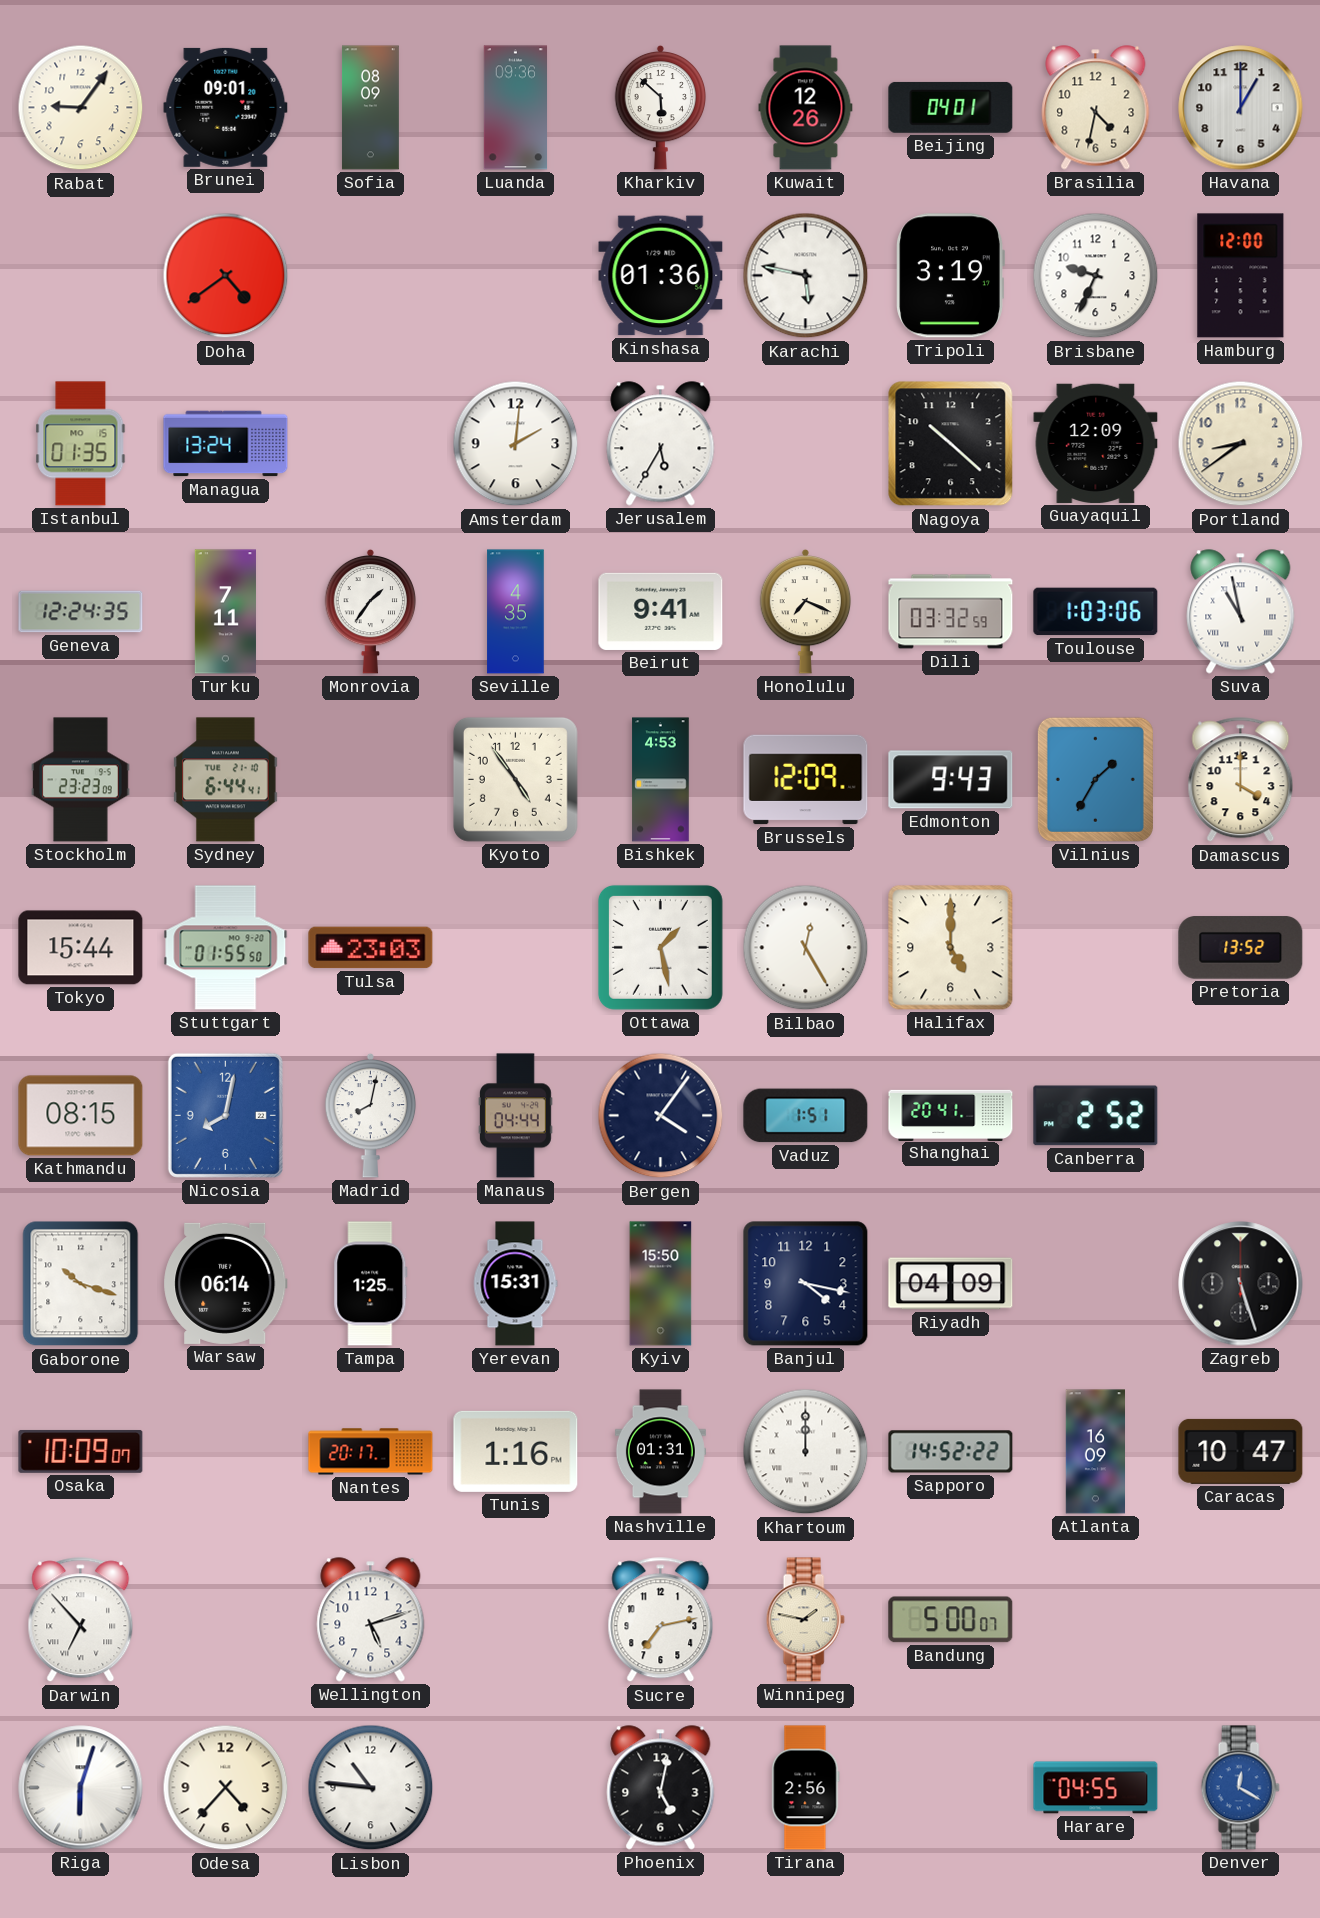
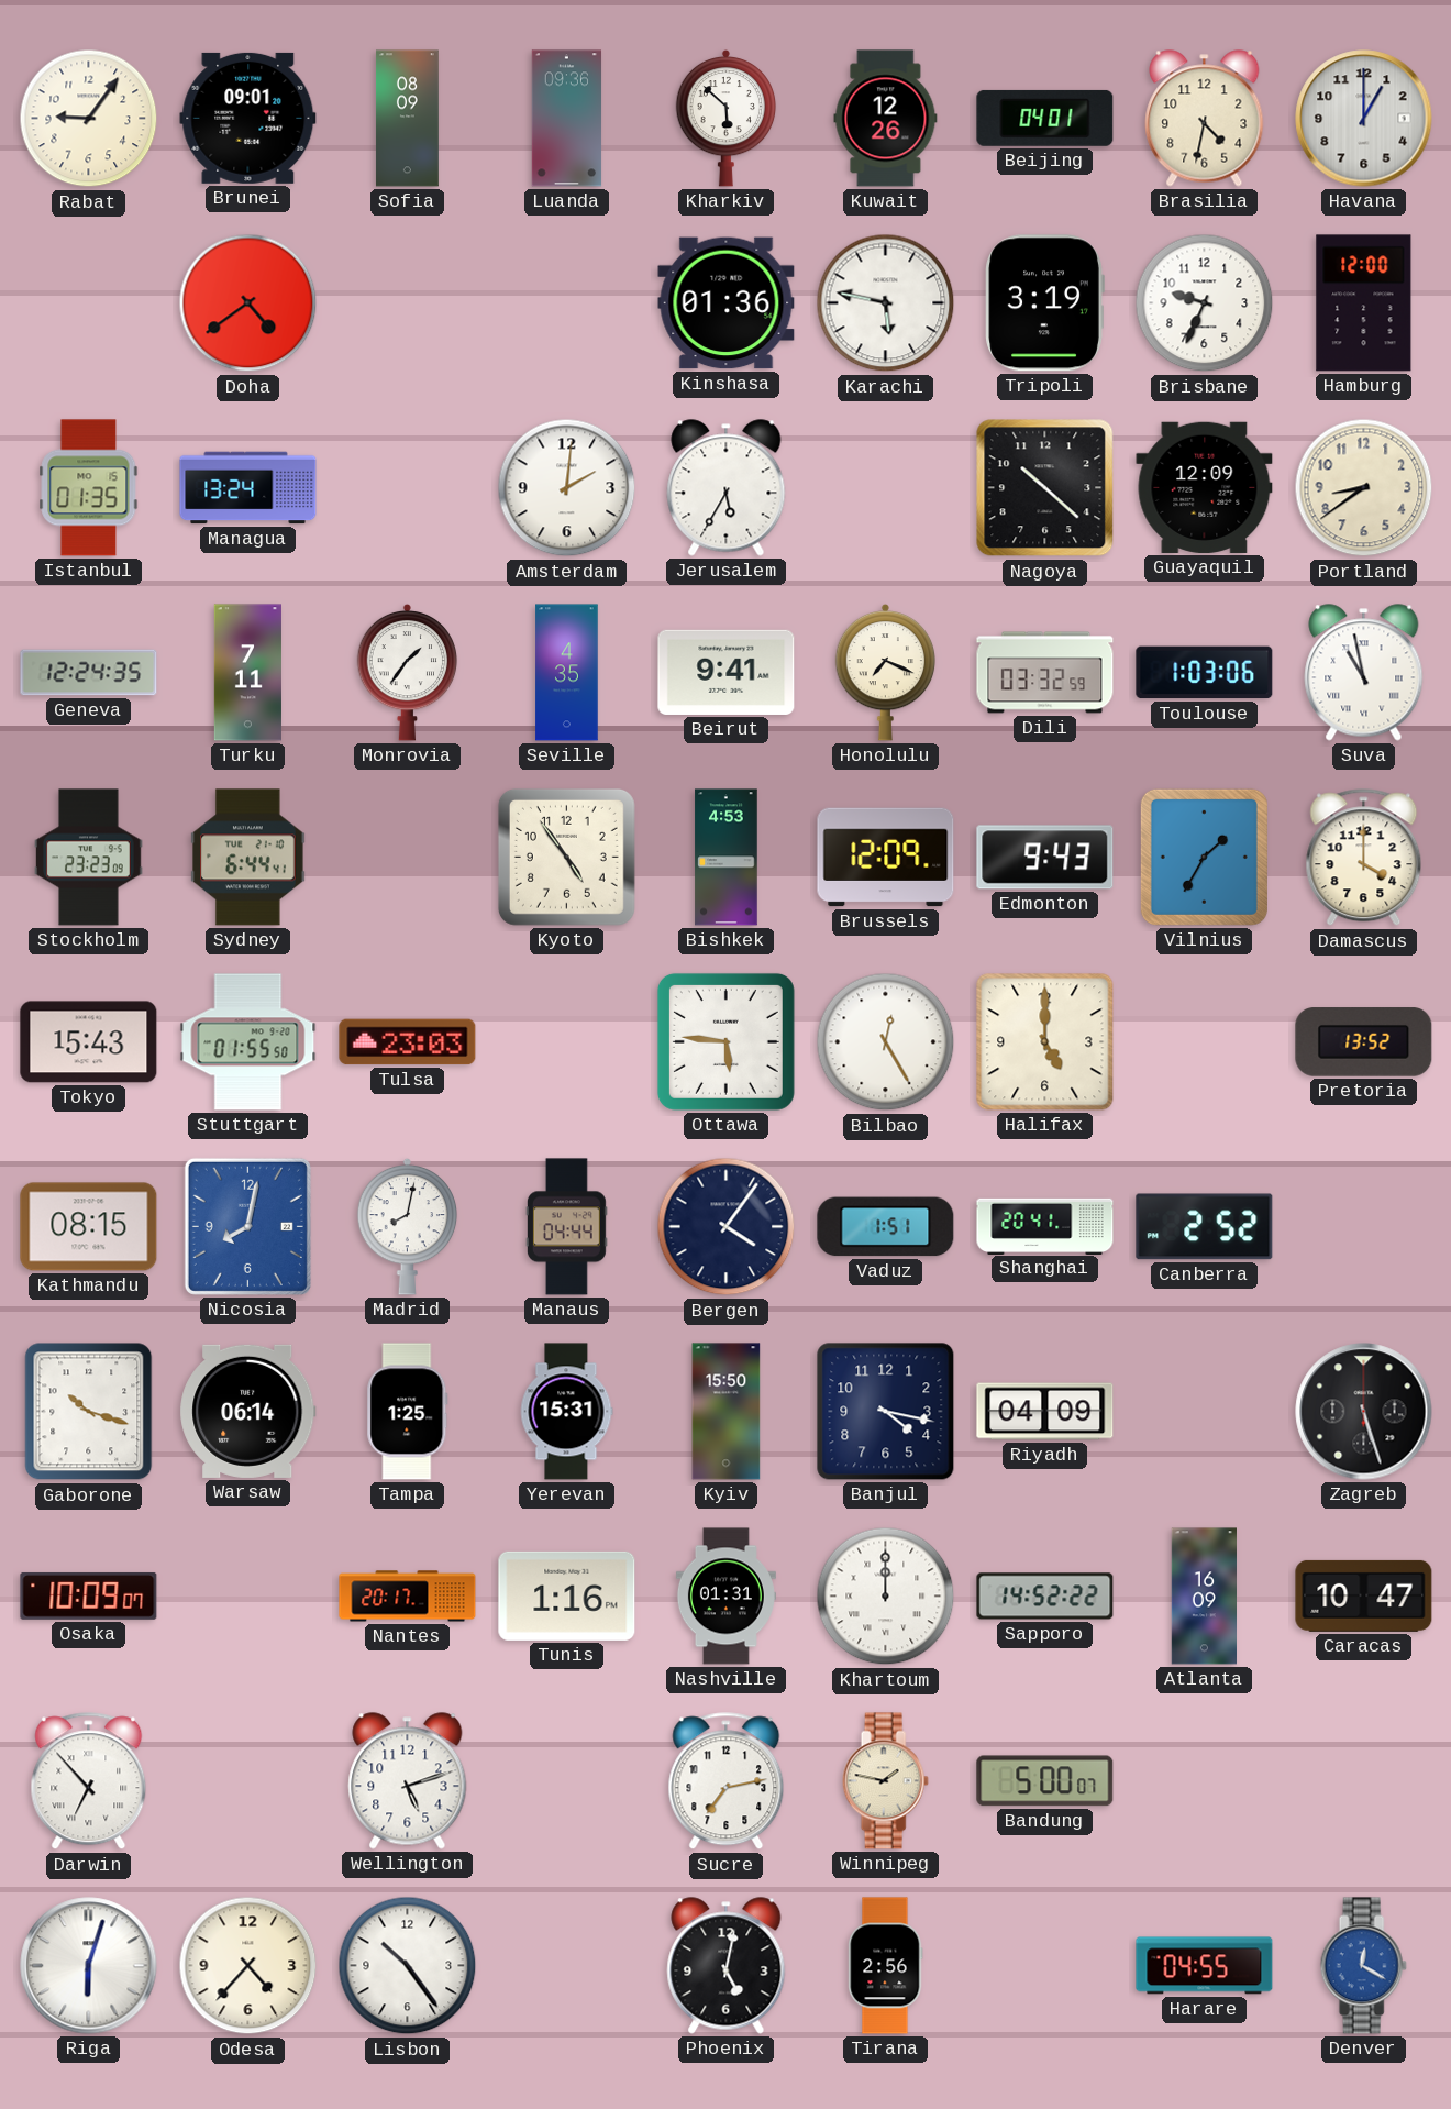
Tokyo: 15:44 -> 15:43
Ottawa: 1:28 -> 5:46
Lisbon: 10:46 -> 10:24
